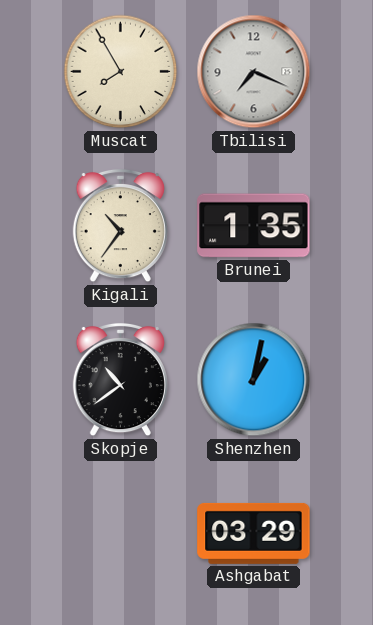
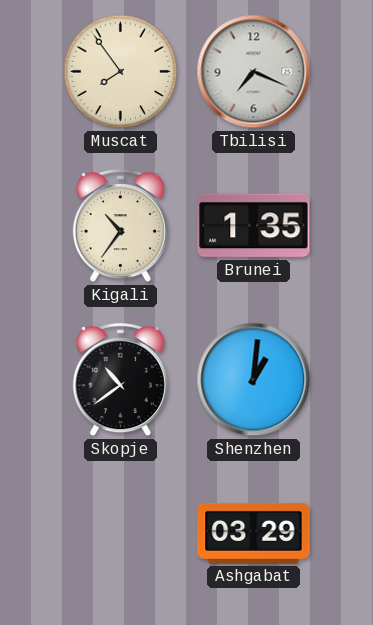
Muscat: 7:55 -> 7:54
Shenzhen: 1:02 -> 1:01
